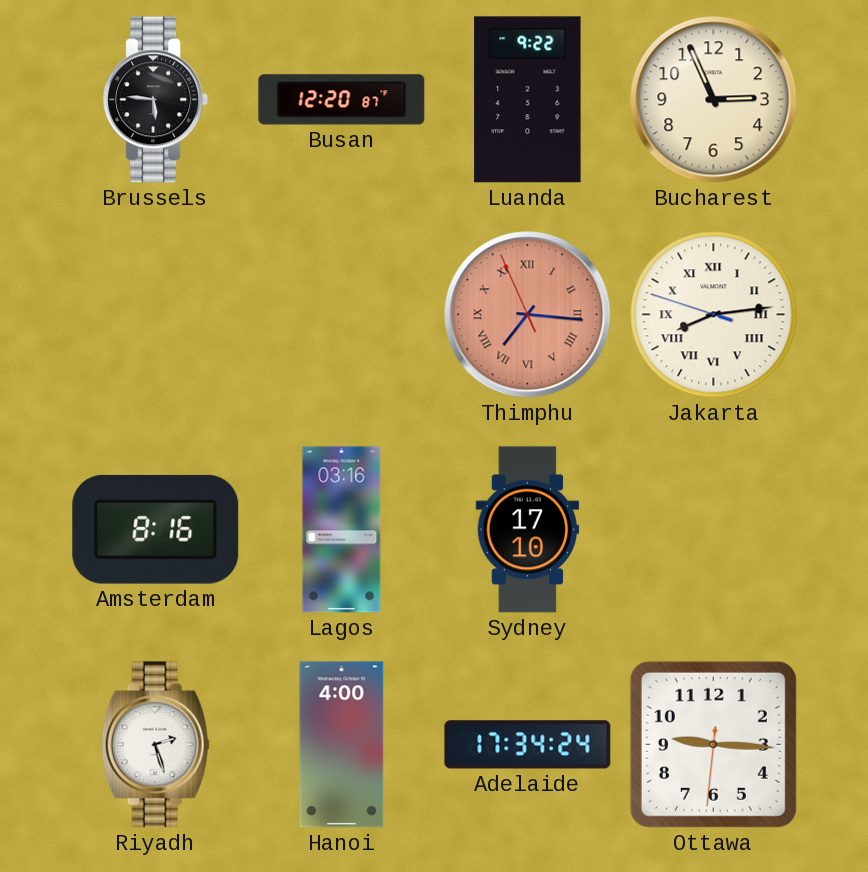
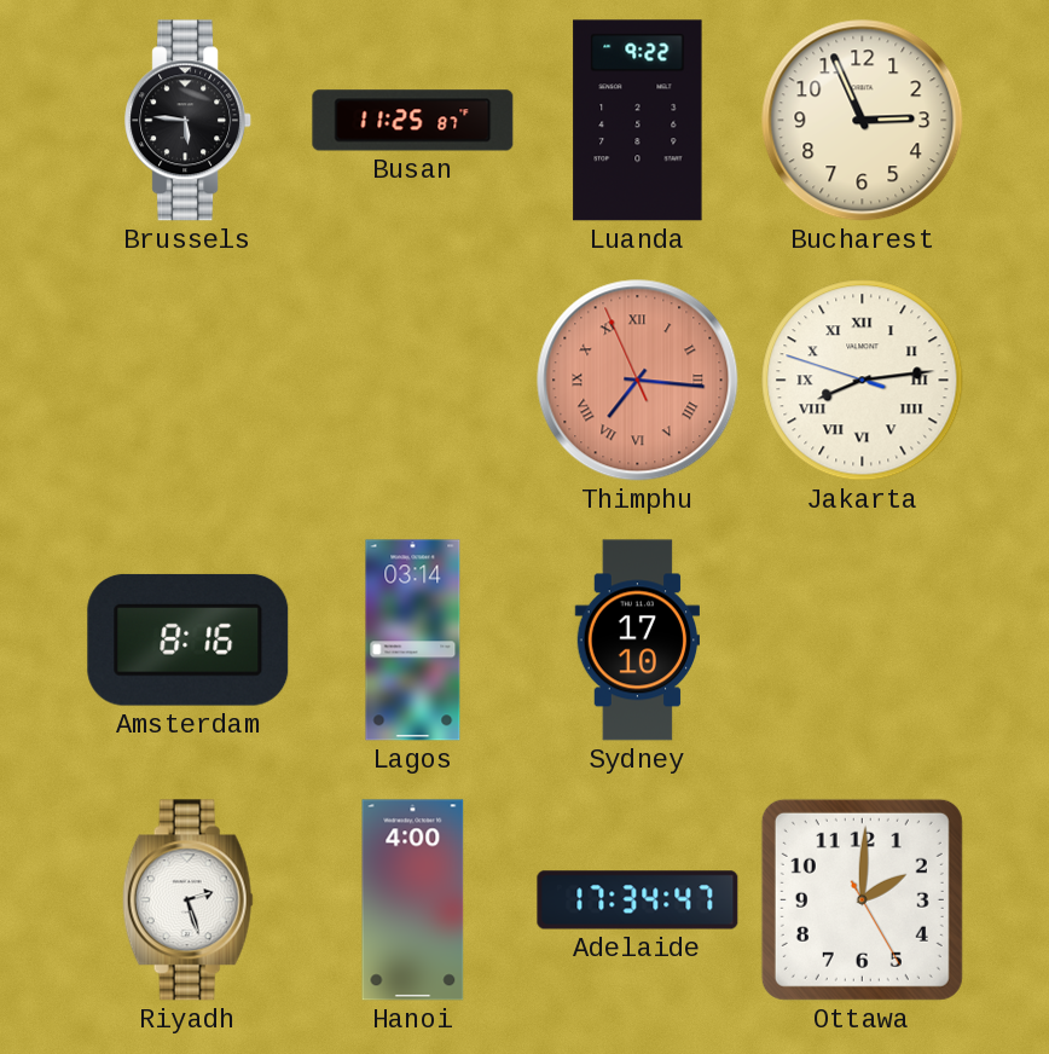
Busan: 12:20 -> 11:25
Lagos: 03:16 -> 03:14
Adelaide: 17:34:24 -> 17:34:47
Ottawa: 9:15 -> 2:00
